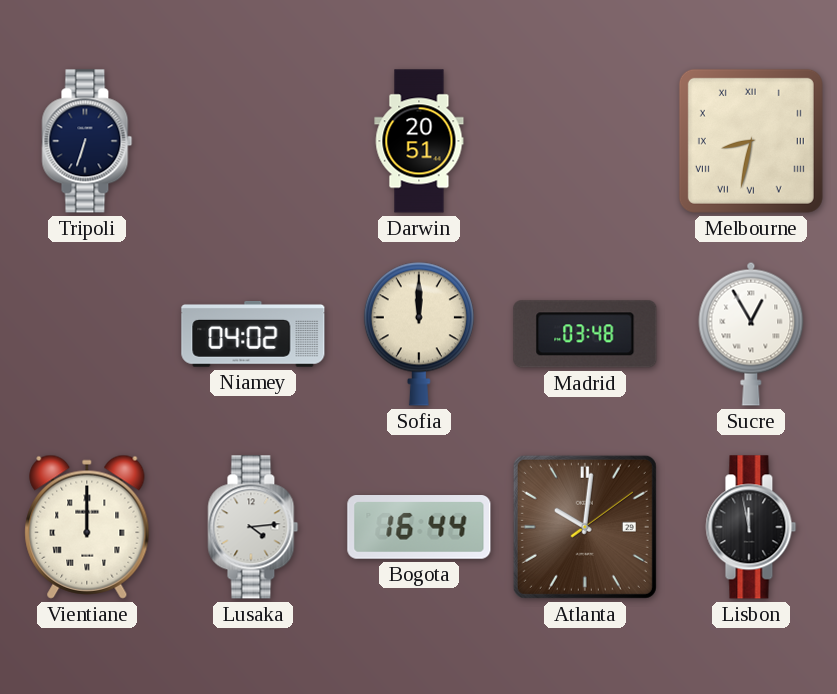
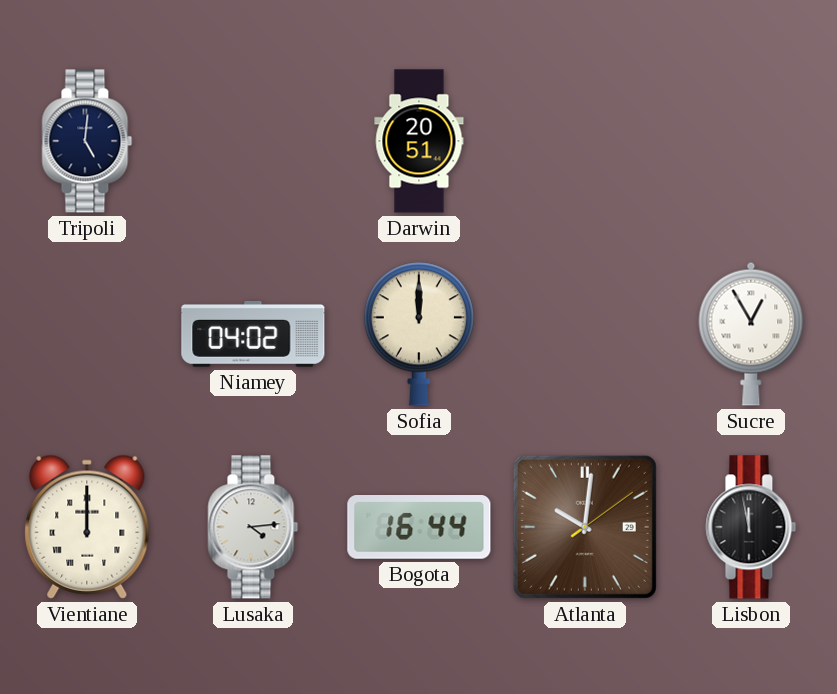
Tripoli: 6:33 -> 5:01
Melbourne: 8:32 -> none
Madrid: 03:48 -> none
